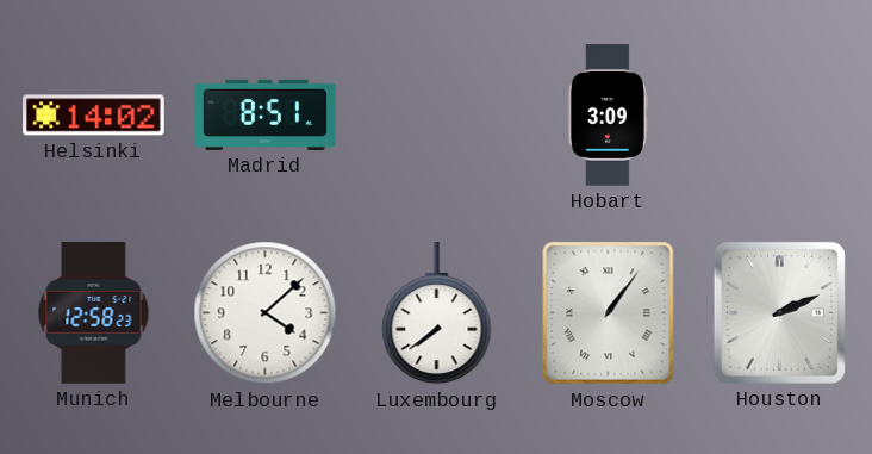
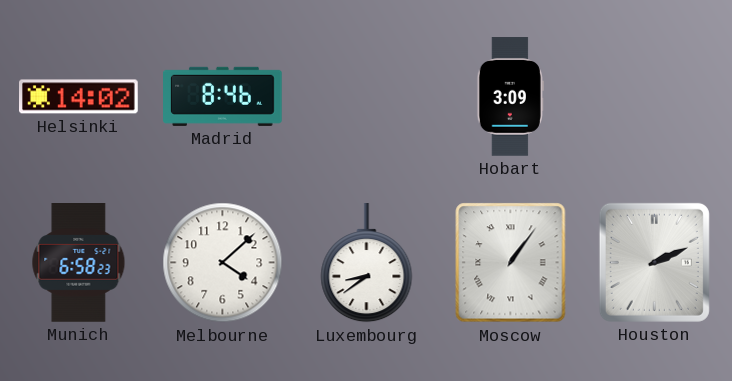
Madrid: 8:51 -> 8:46
Munich: 12:58 -> 6:58
Luxembourg: 7:39 -> 8:39
